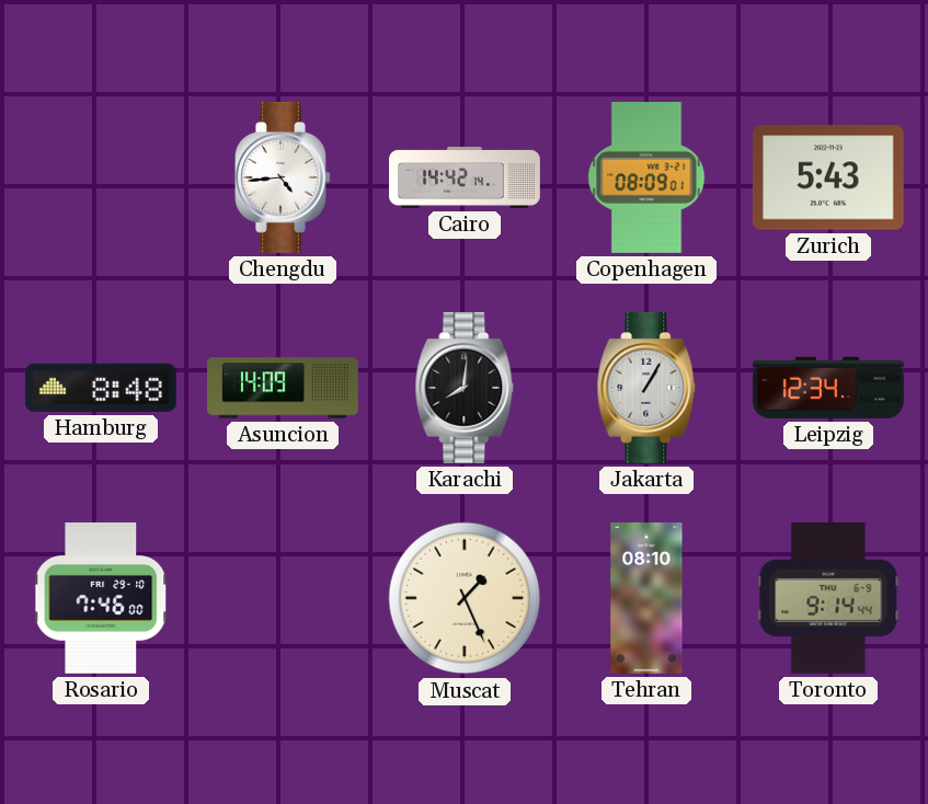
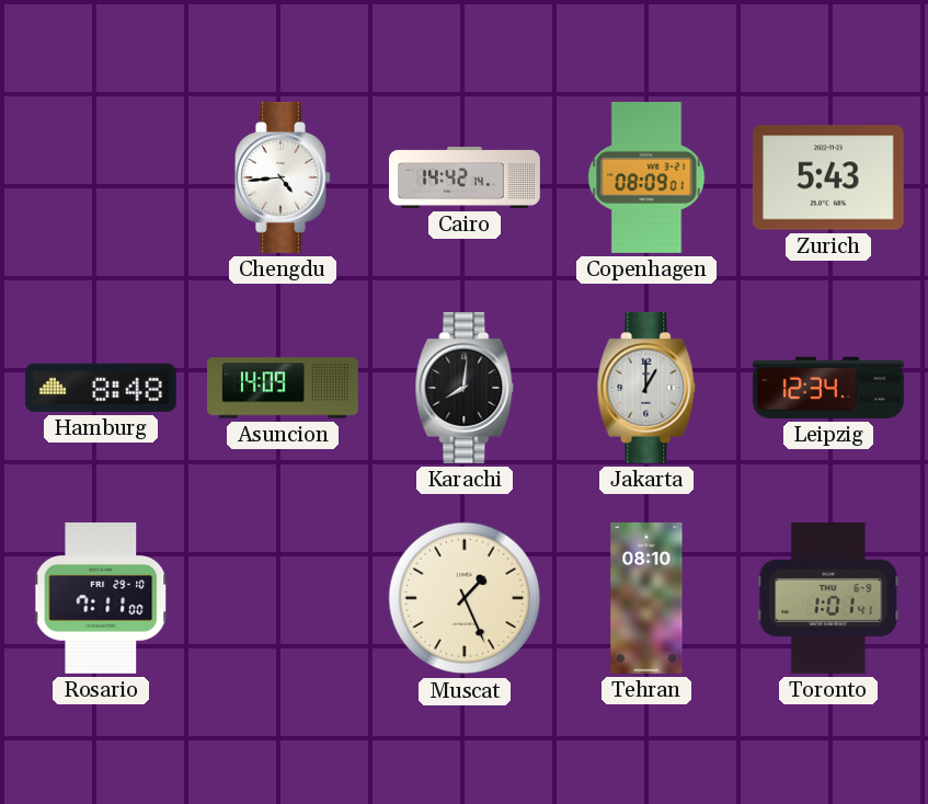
Jakarta: 1:05 -> 1:00
Rosario: 7:46 -> 7:11
Toronto: 9:14 -> 1:01
